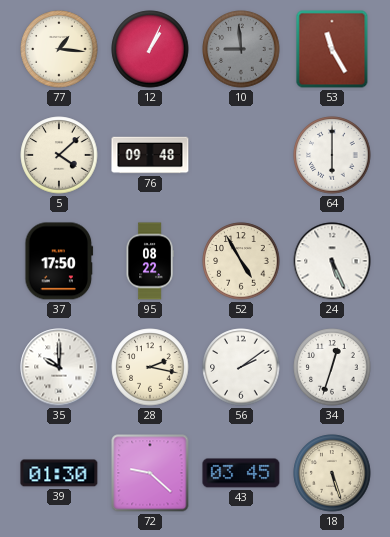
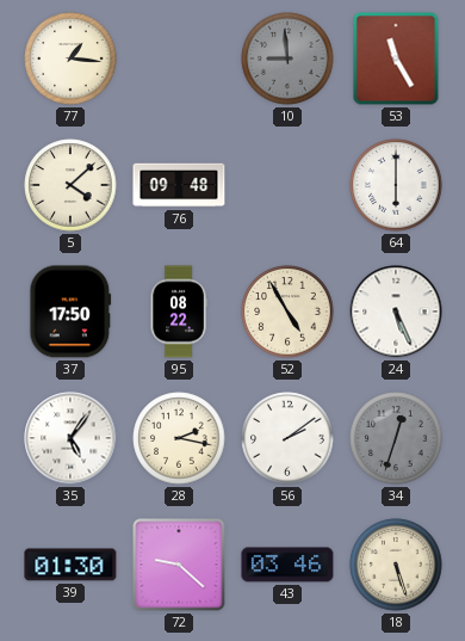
12: 1:04 -> none
35: 10:00 -> 5:06
34 dial: white -> grey
43: 03:45 -> 03:46
